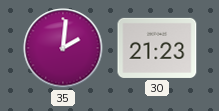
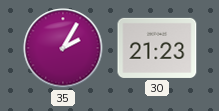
35: 2:01 -> 2:05
